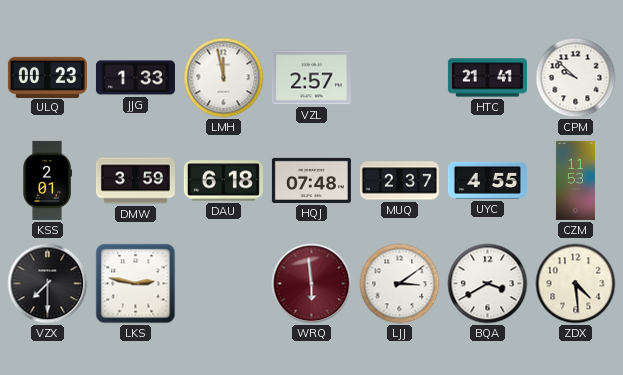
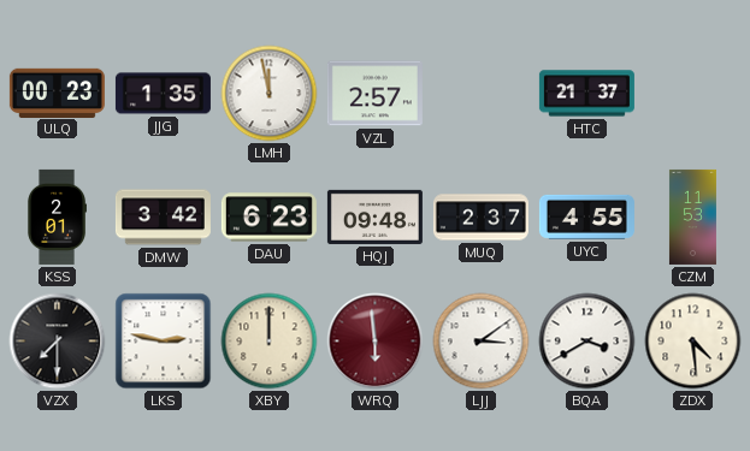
JJG: 1:33 -> 1:35
HTC: 21:41 -> 21:37
CPM: 9:52 -> none
DMW: 3:59 -> 3:42
DAU: 6:18 -> 6:23
HQJ: 07:48 -> 09:48
XBY: none -> 12:00
